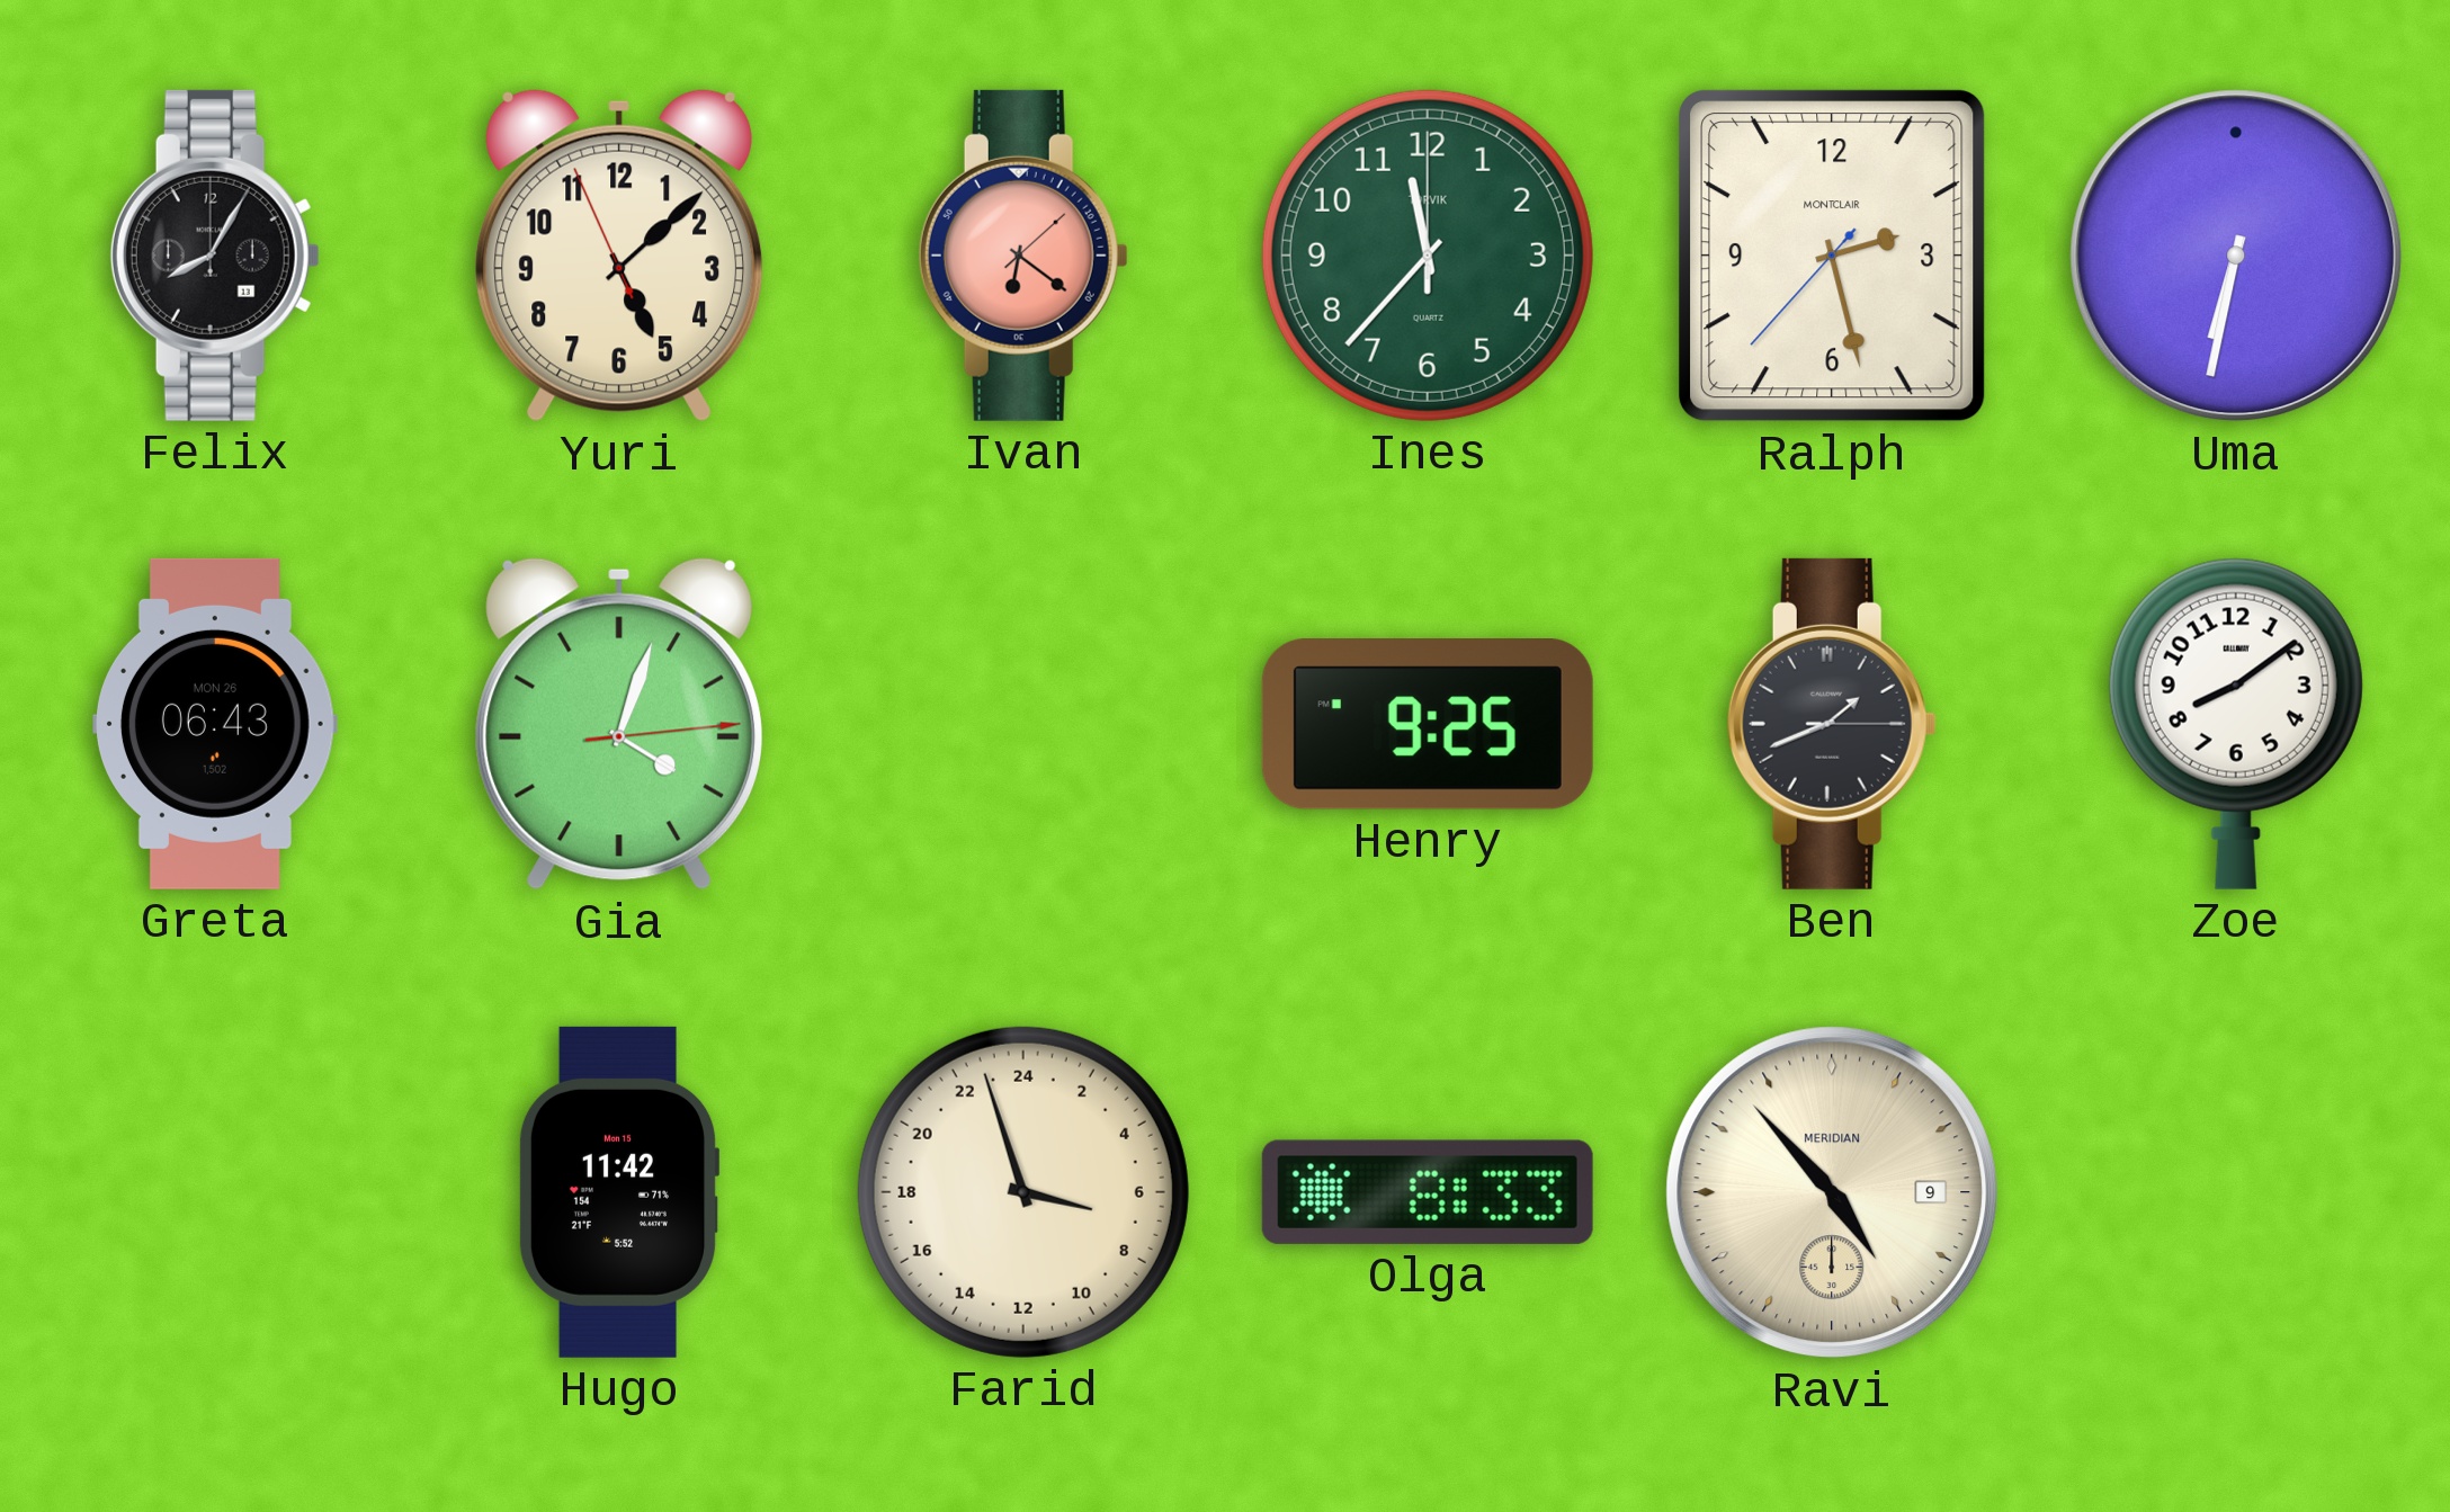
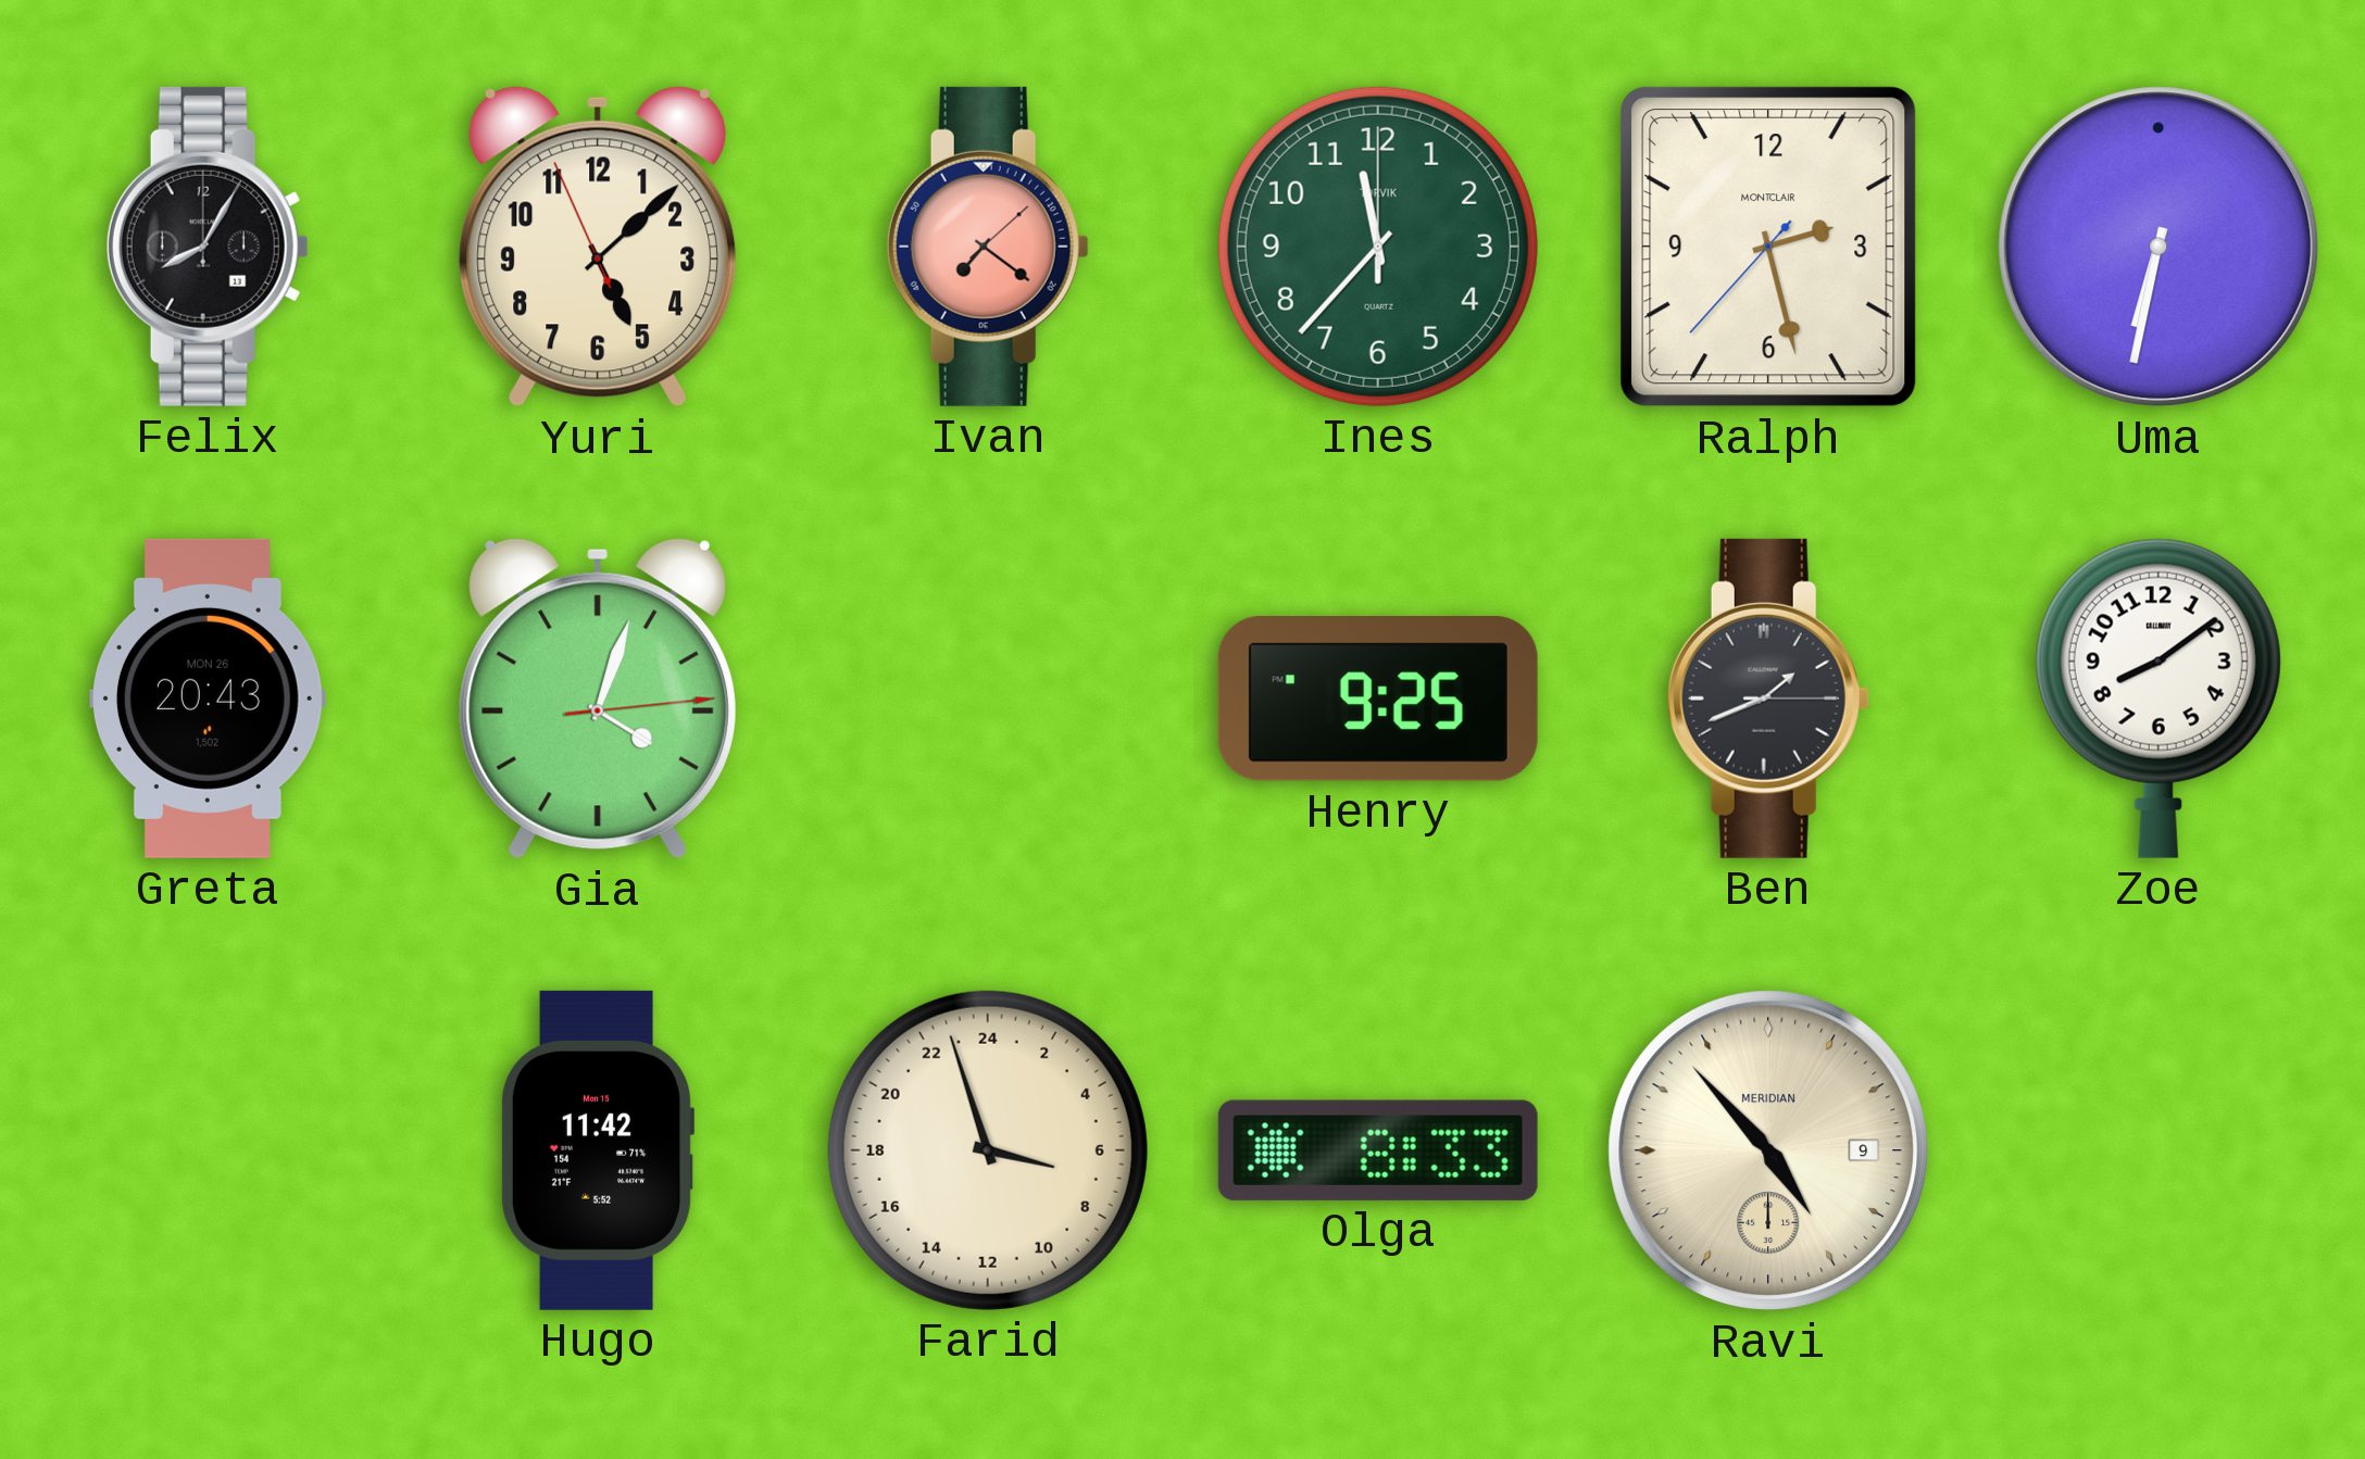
Ivan: 6:21 -> 7:21
Greta: 06:43 -> 20:43
